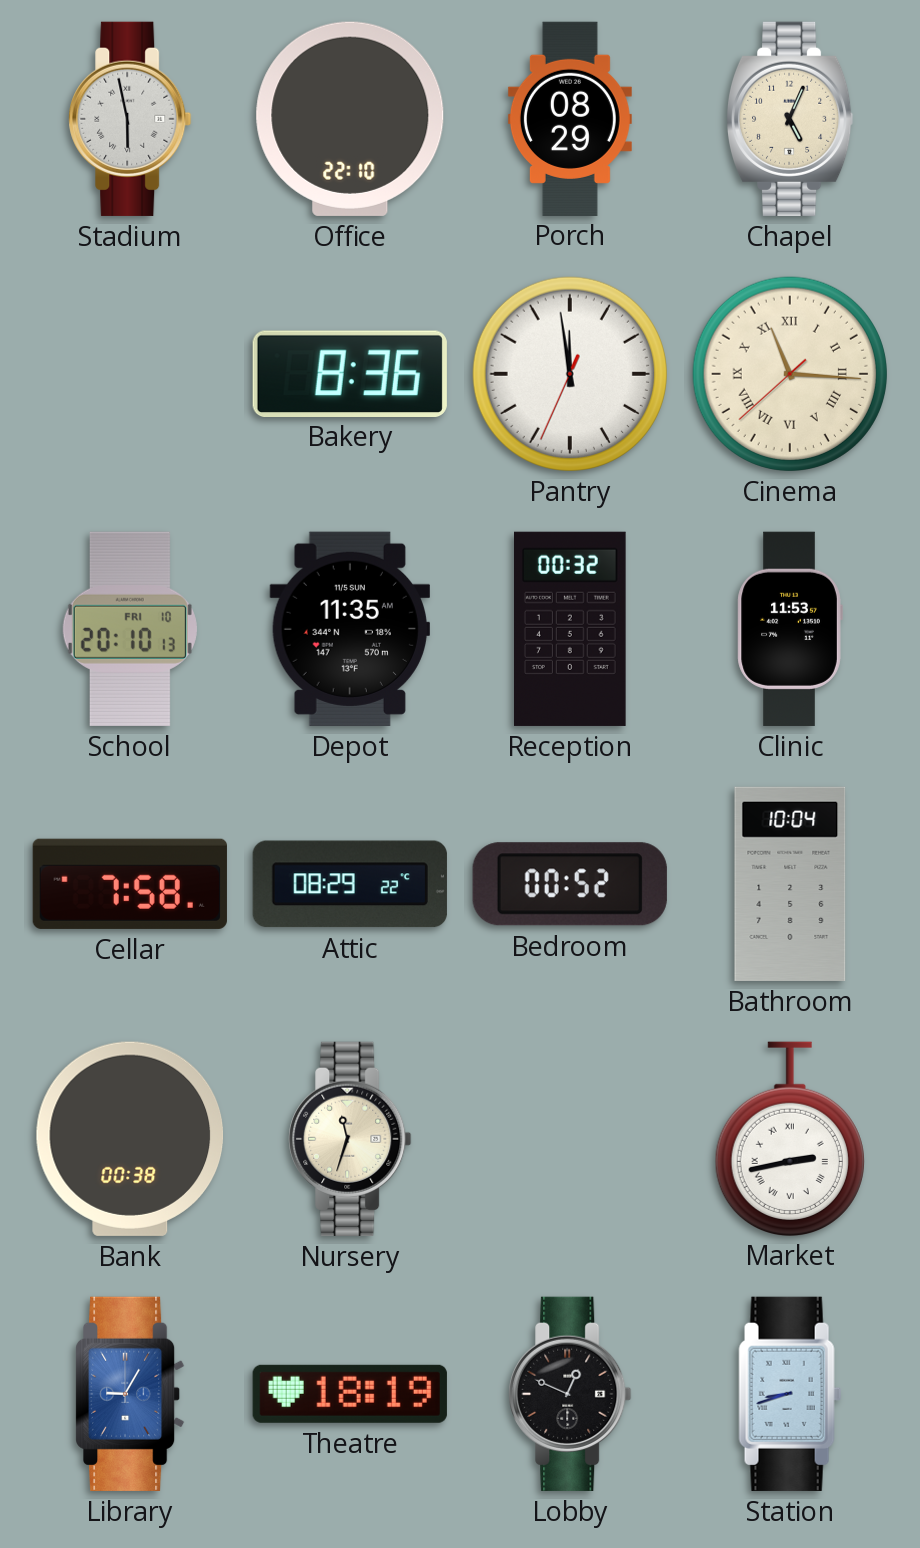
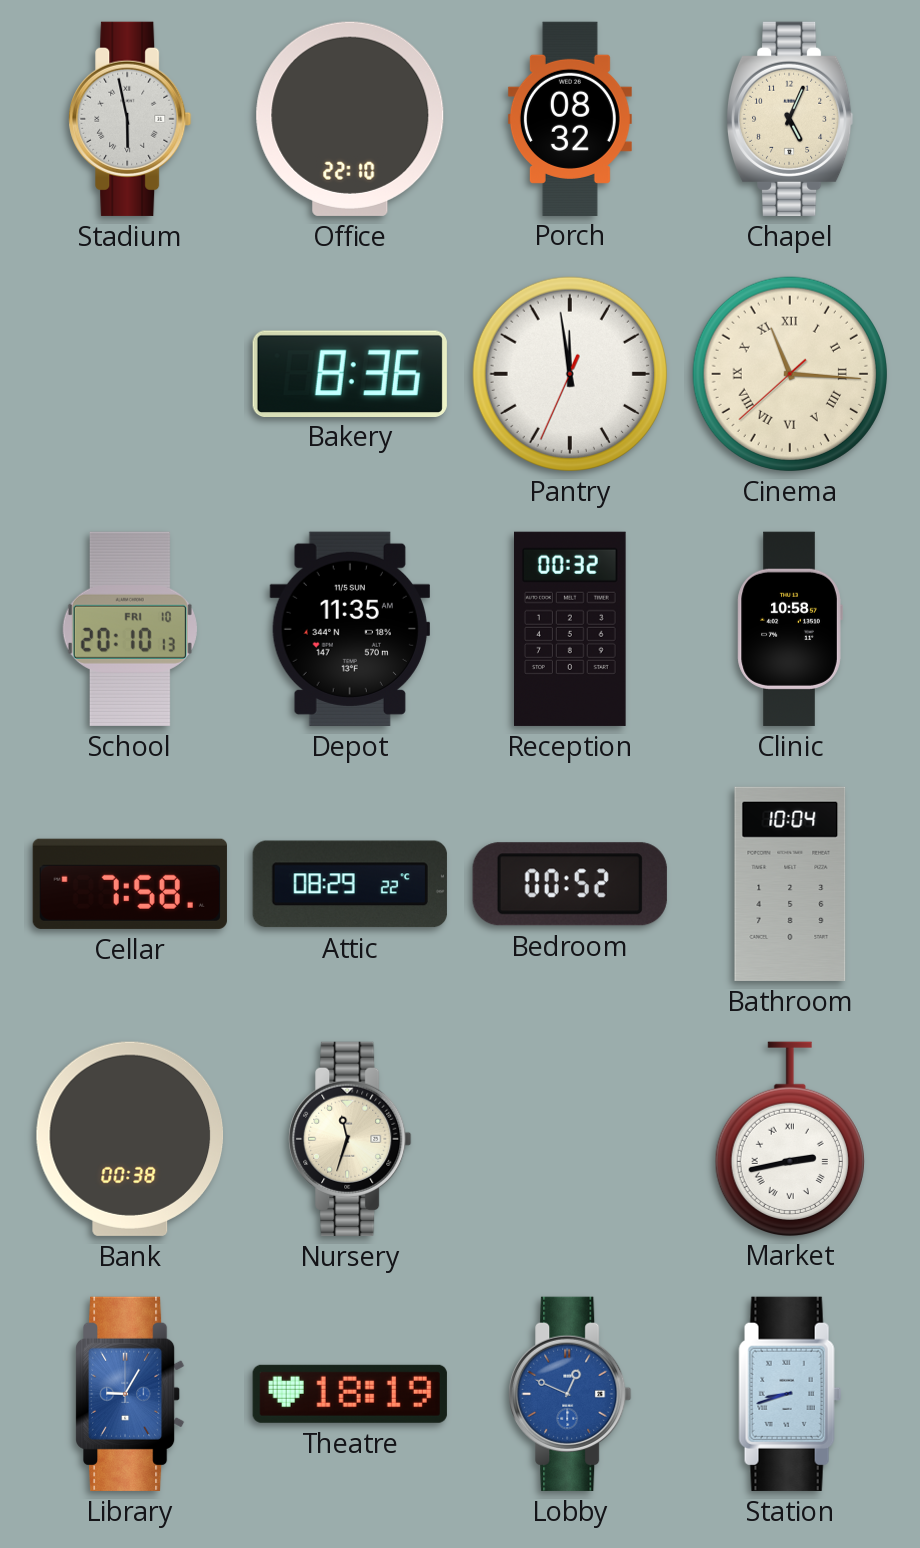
Porch: 08:29 -> 08:32
Clinic: 11:53 -> 10:58
Lobby dial: black -> blue
